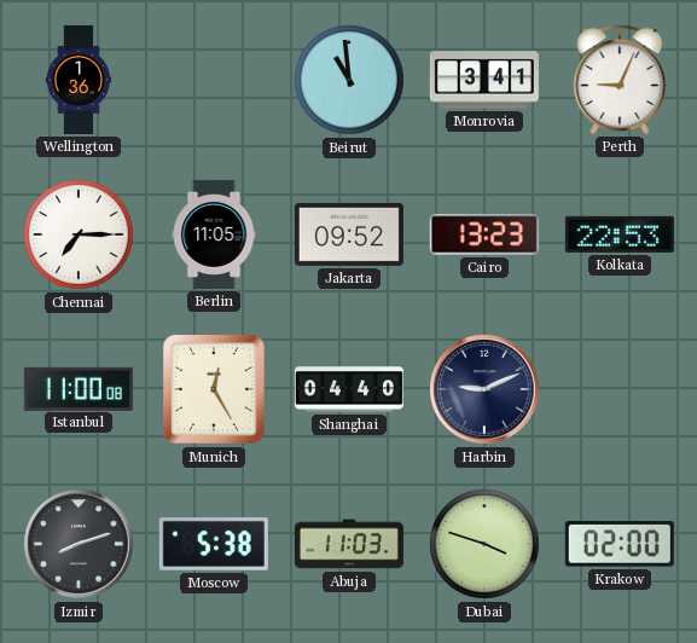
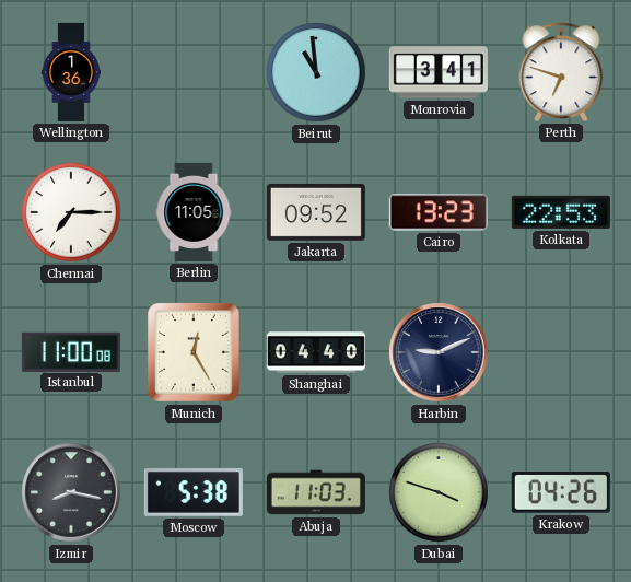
Perth: 9:04 -> 6:48
Izmir: 8:12 -> 8:17
Krakow: 02:00 -> 04:26
